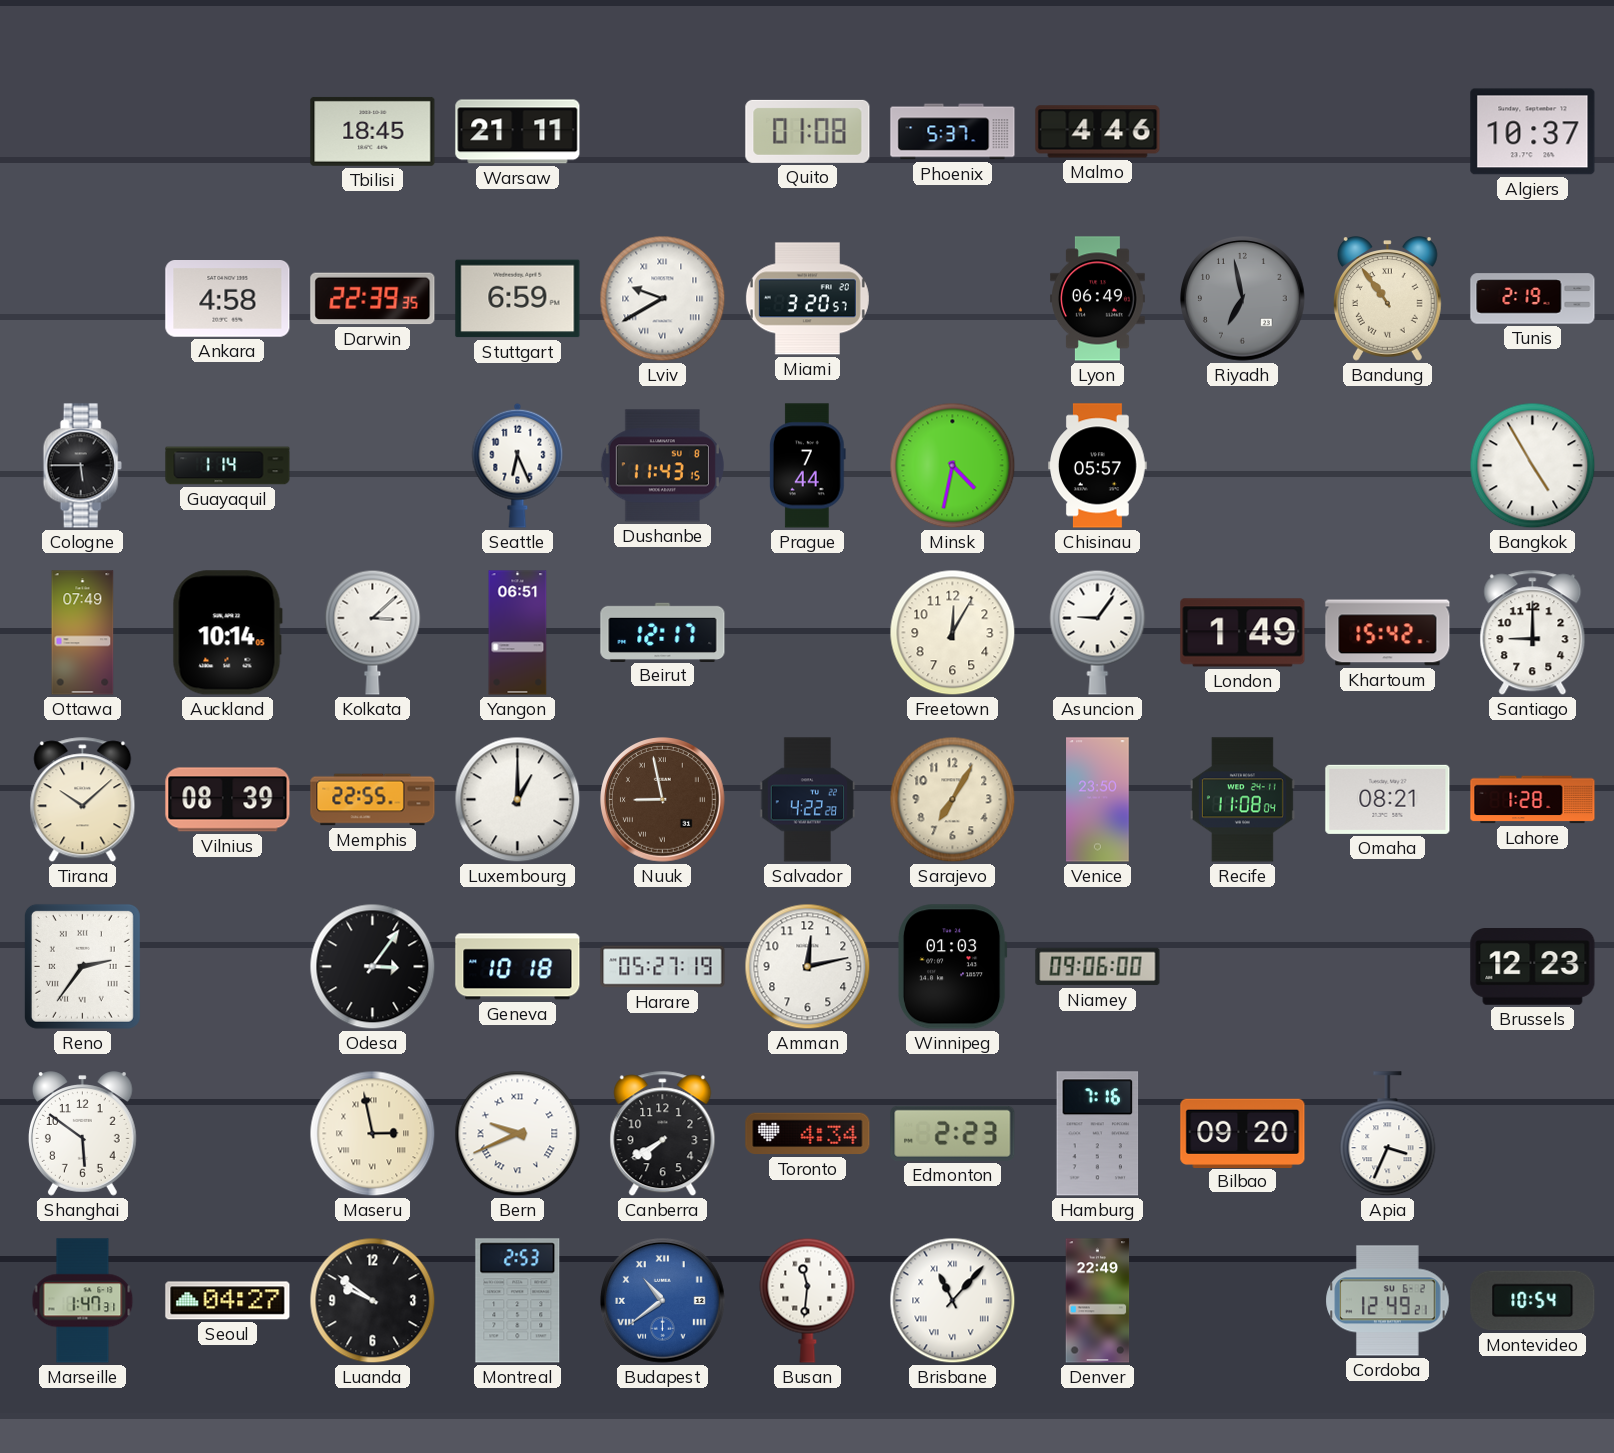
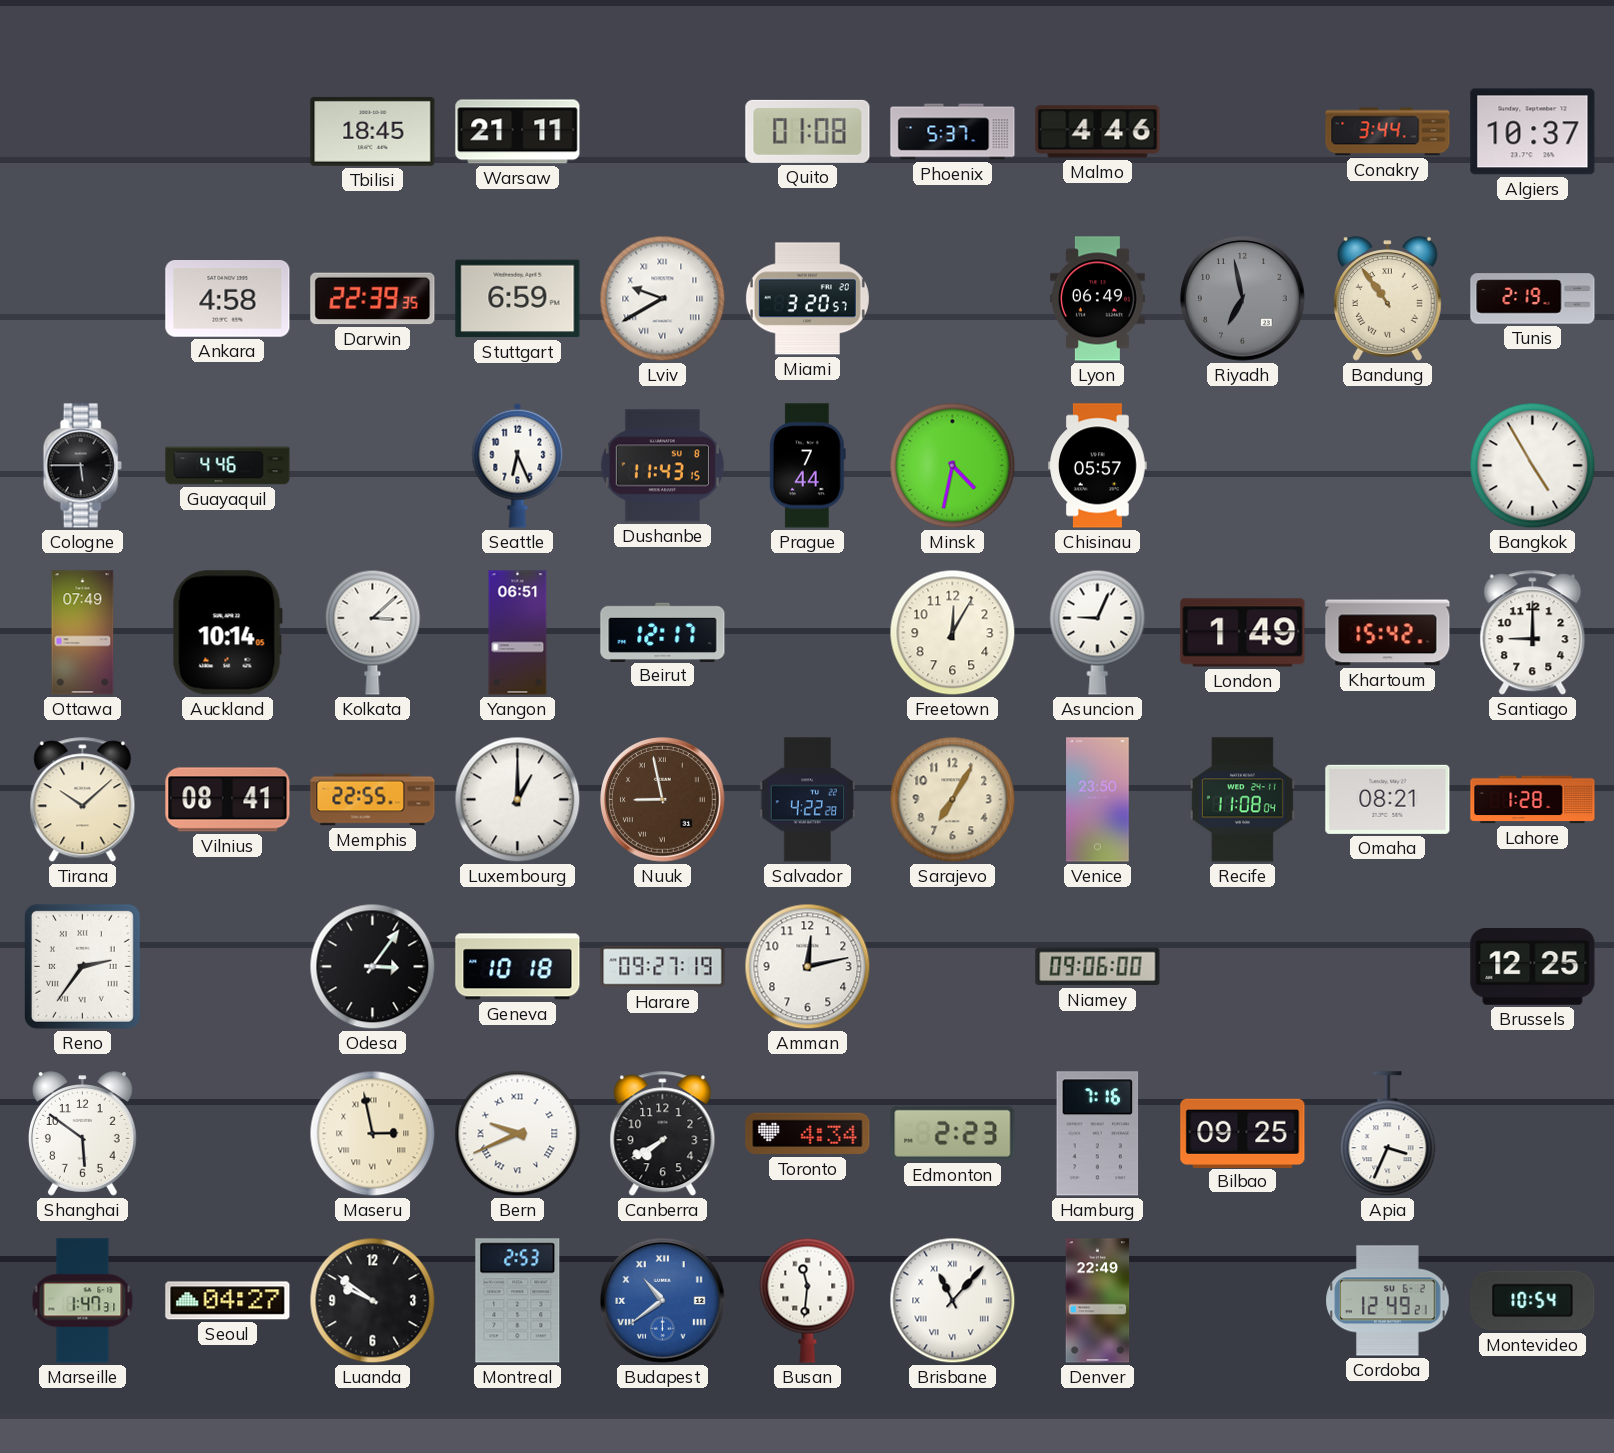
Conakry: none -> 3:44
Guayaquil: 1:14 -> 4:46
Asuncion: 9:06 -> 9:04
Vilnius: 08:39 -> 08:41
Harare: 05:27 -> 09:27
Winnipeg: 01:03 -> none
Brussels: 12:23 -> 12:25
Bilbao: 09:20 -> 09:25
